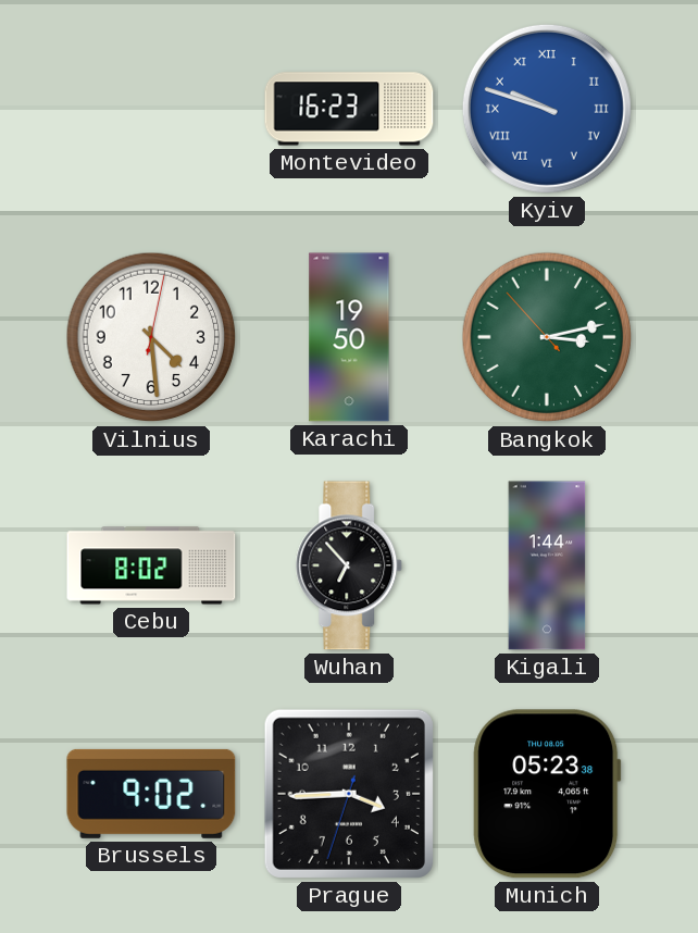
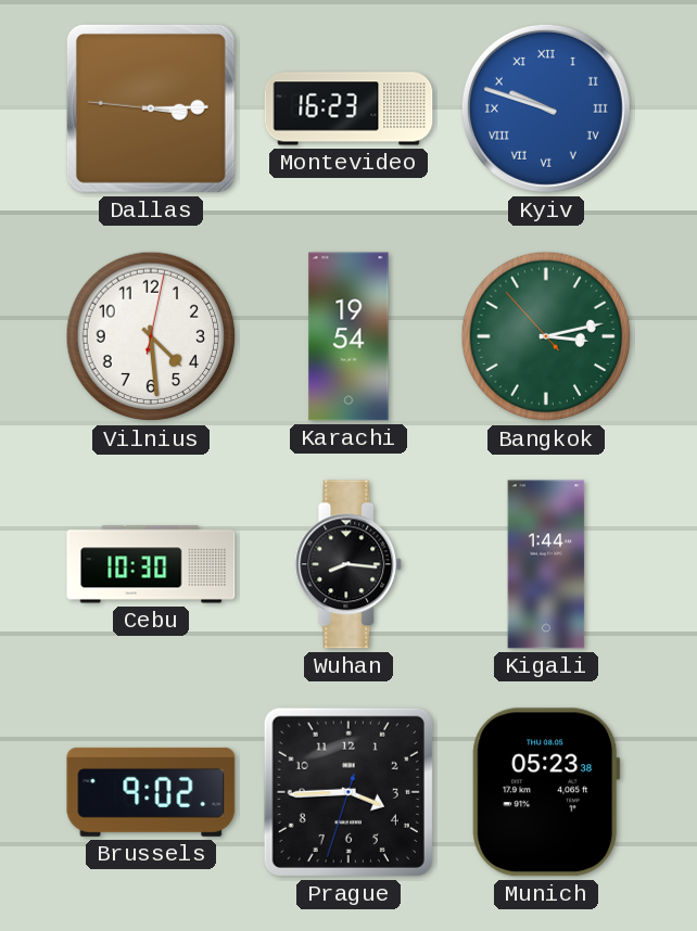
Dallas: none -> 3:14
Karachi: 19:50 -> 19:54
Cebu: 8:02 -> 10:30
Wuhan: 6:53 -> 8:16
